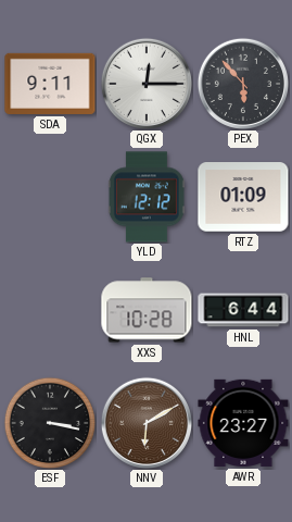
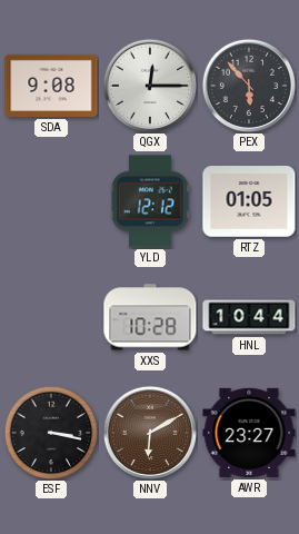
SDA: 9:11 -> 9:08
RTZ: 01:09 -> 01:05
HNL: 6:44 -> 10:44
